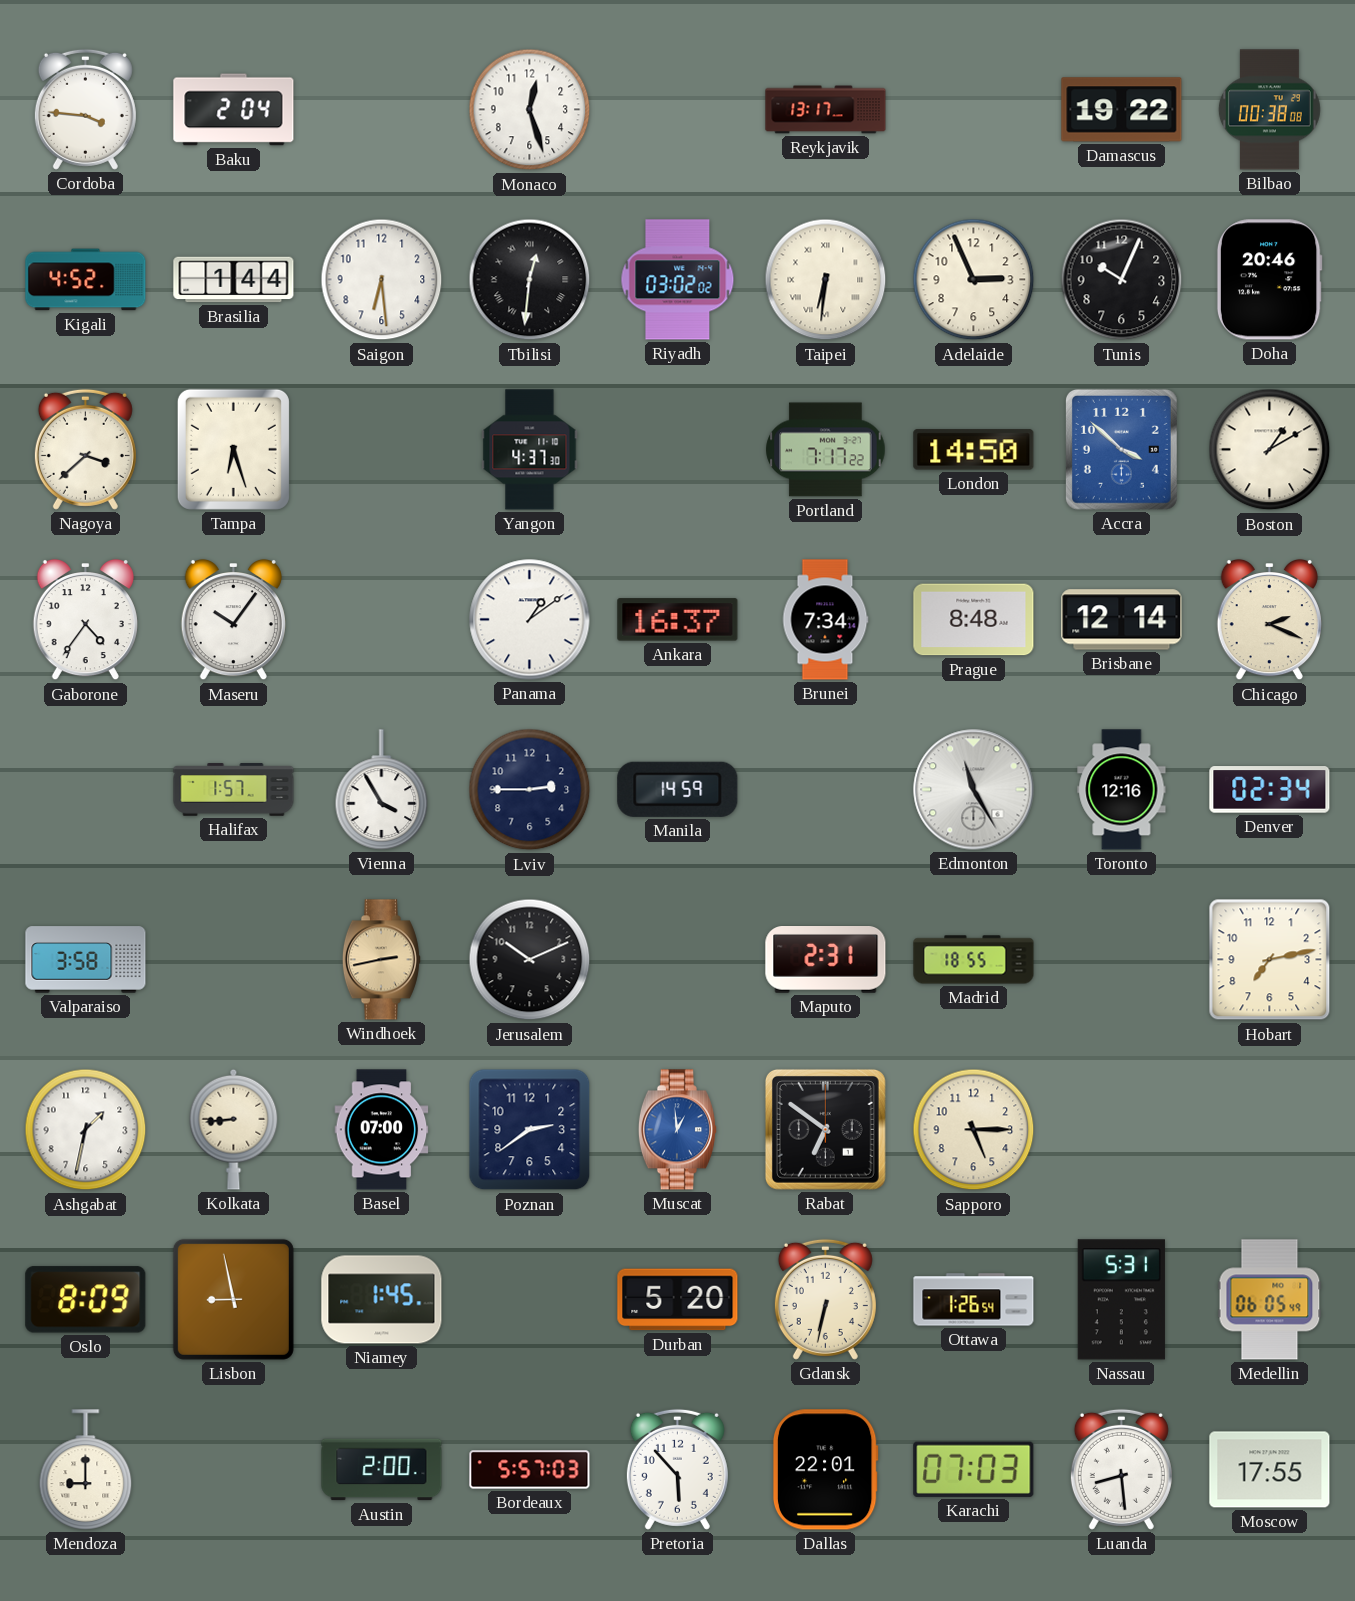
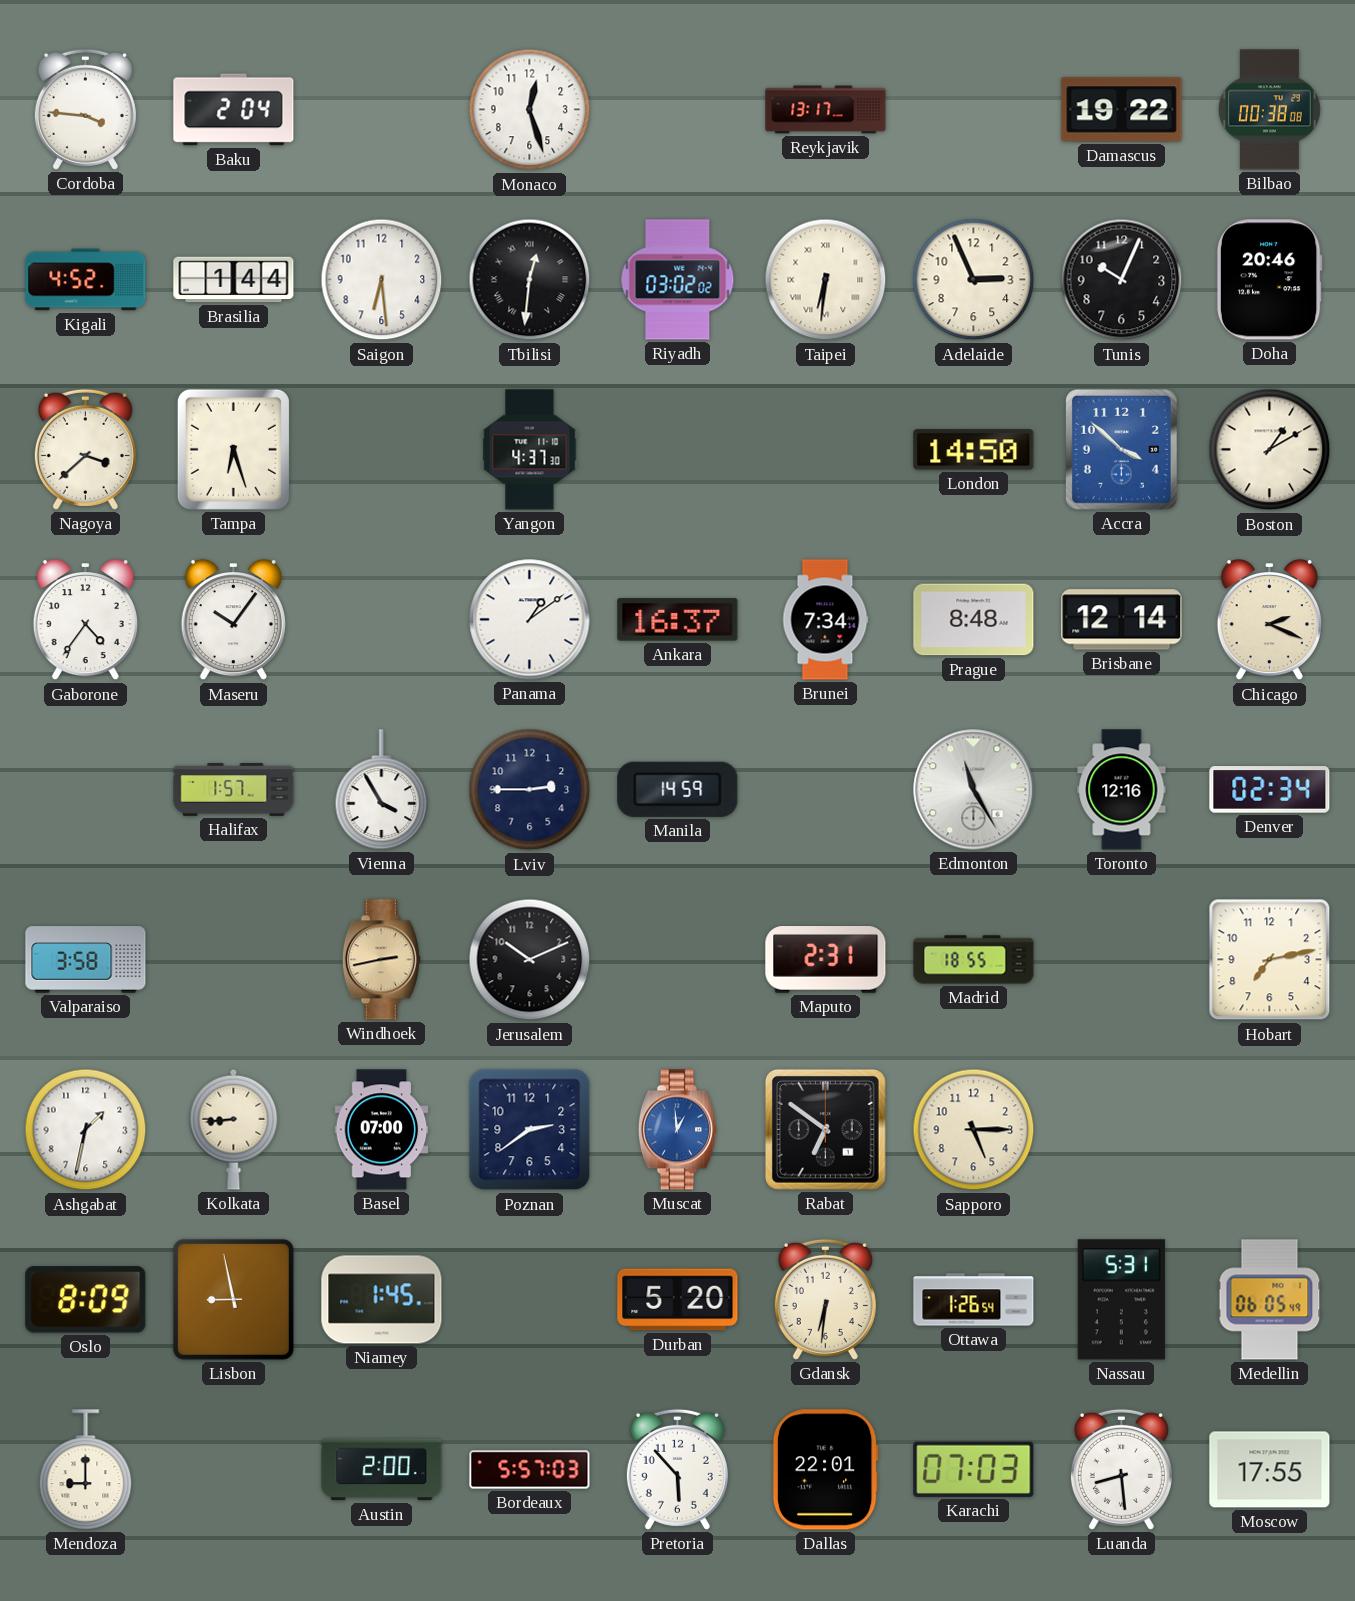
Portland: 7:17 -> none
Gdansk: 6:32 -> 6:31
